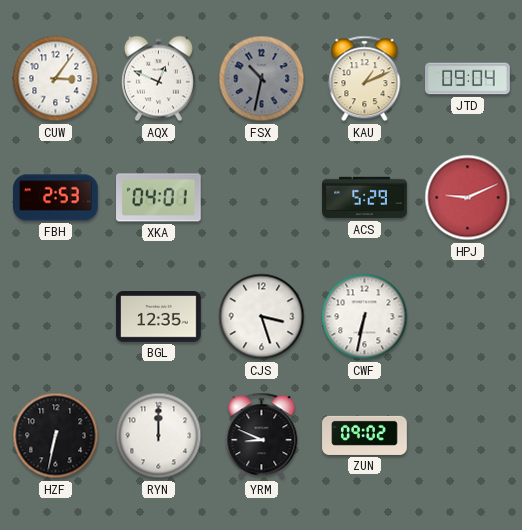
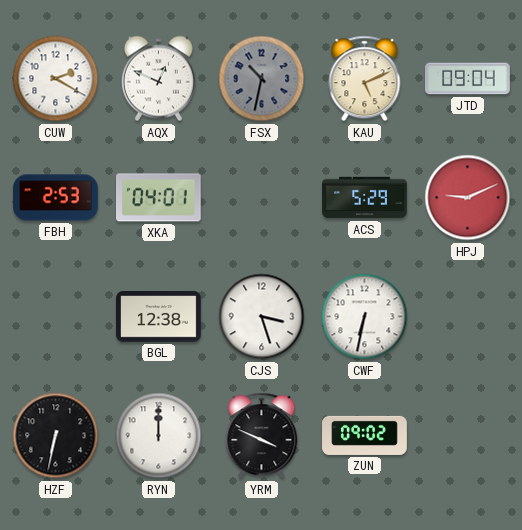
CUW: 3:06 -> 2:20
KAU: 1:11 -> 5:11
BGL: 12:35 -> 12:38
YRM: 8:49 -> 3:49
